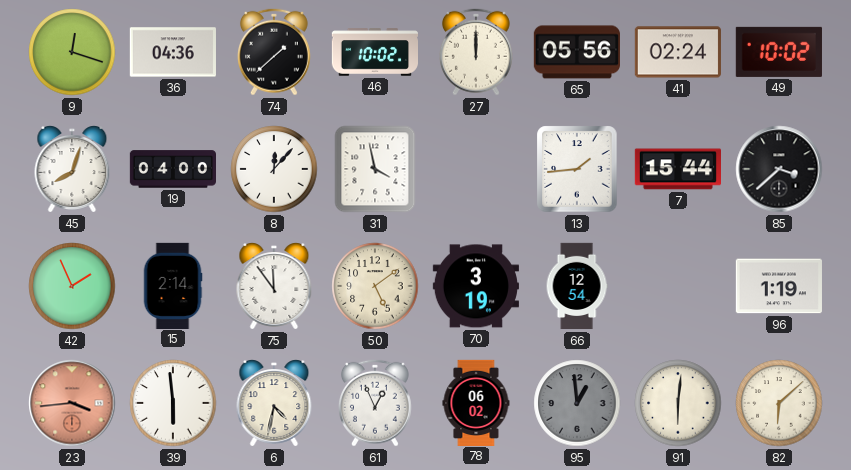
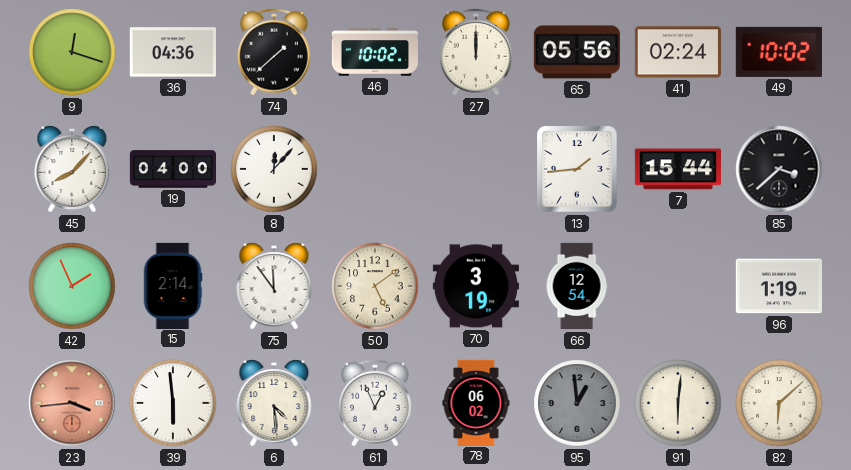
45: 8:03 -> 8:07
31: 3:58 -> none
6: 4:32 -> 4:29
